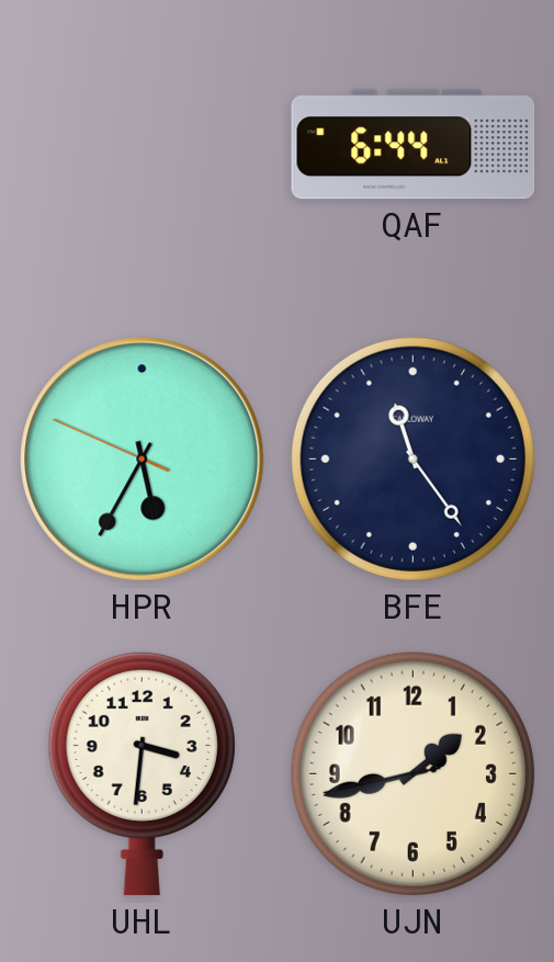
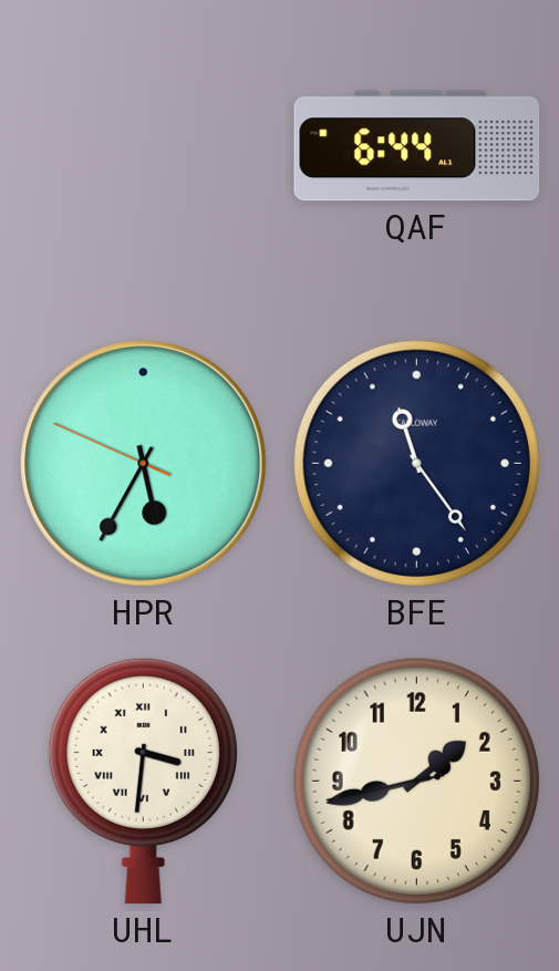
UHL numerals: Arabic -> Roman
